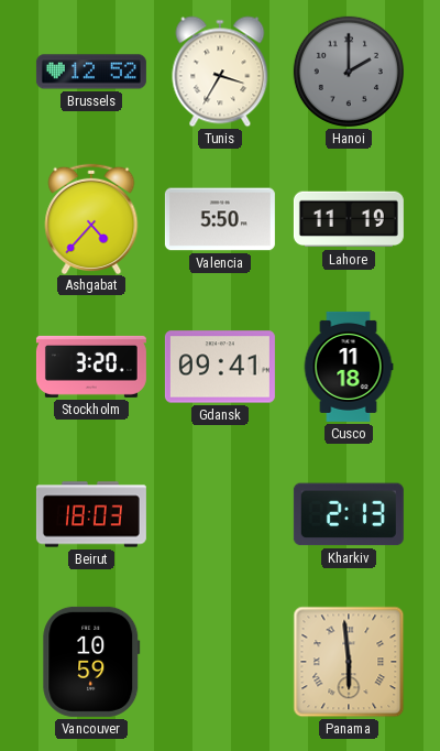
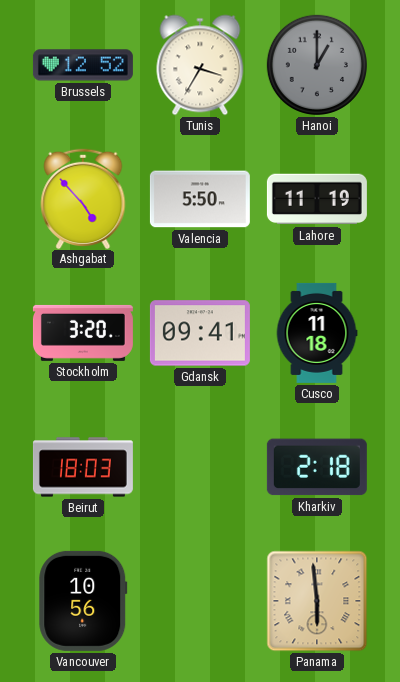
Hanoi: 2:00 -> 1:00
Ashgabat: 4:37 -> 4:53
Kharkiv: 2:13 -> 2:18
Vancouver: 10:59 -> 10:56
